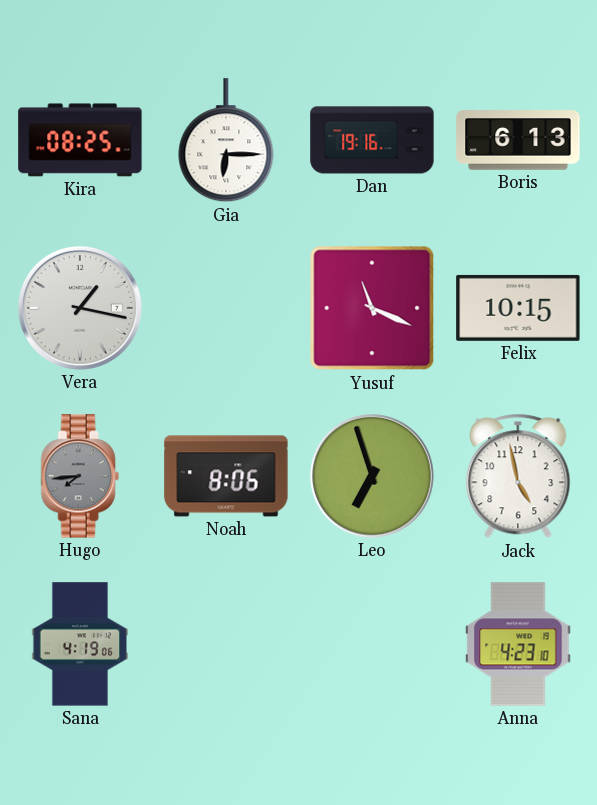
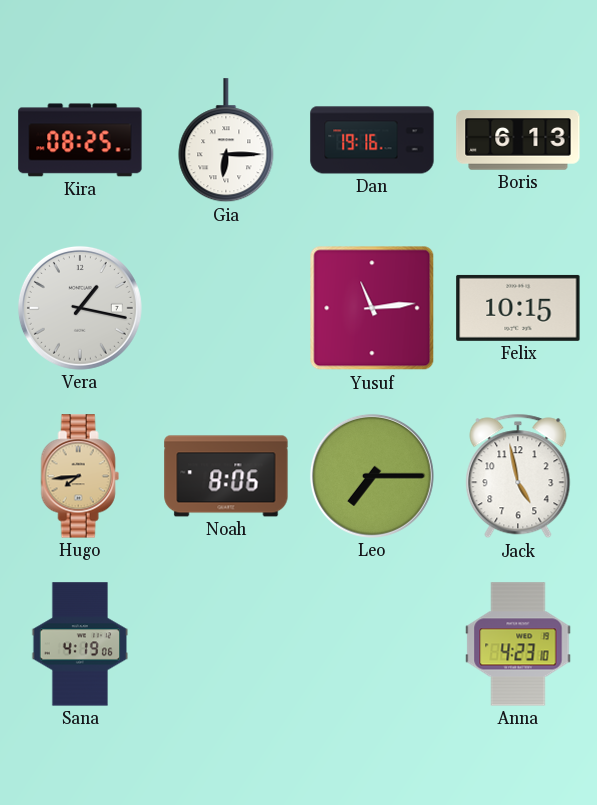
Yusuf: 11:19 -> 11:14
Hugo dial: grey -> champagne
Leo: 6:57 -> 7:15
